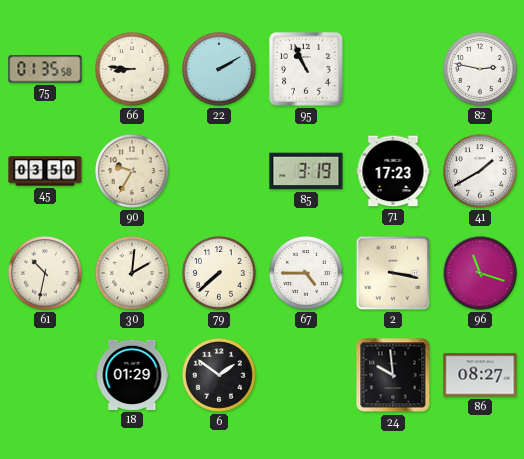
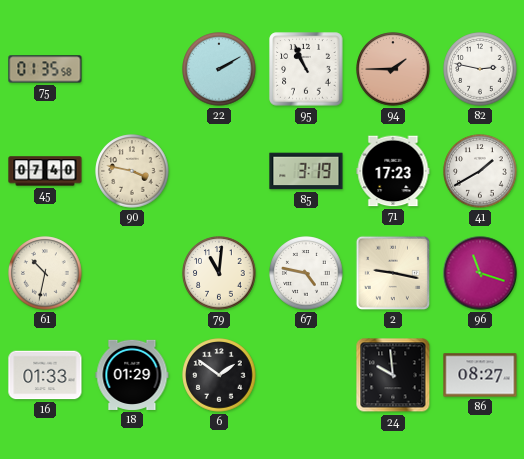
66: 8:46 -> none
94: none -> 1:45
45: 03:50 -> 07:40
90: 9:35 -> 3:47
30: 2:01 -> none
79: 7:38 -> 11:01
67: 4:45 -> 4:47
2: 3:17 -> 9:17
16: none -> 01:33
